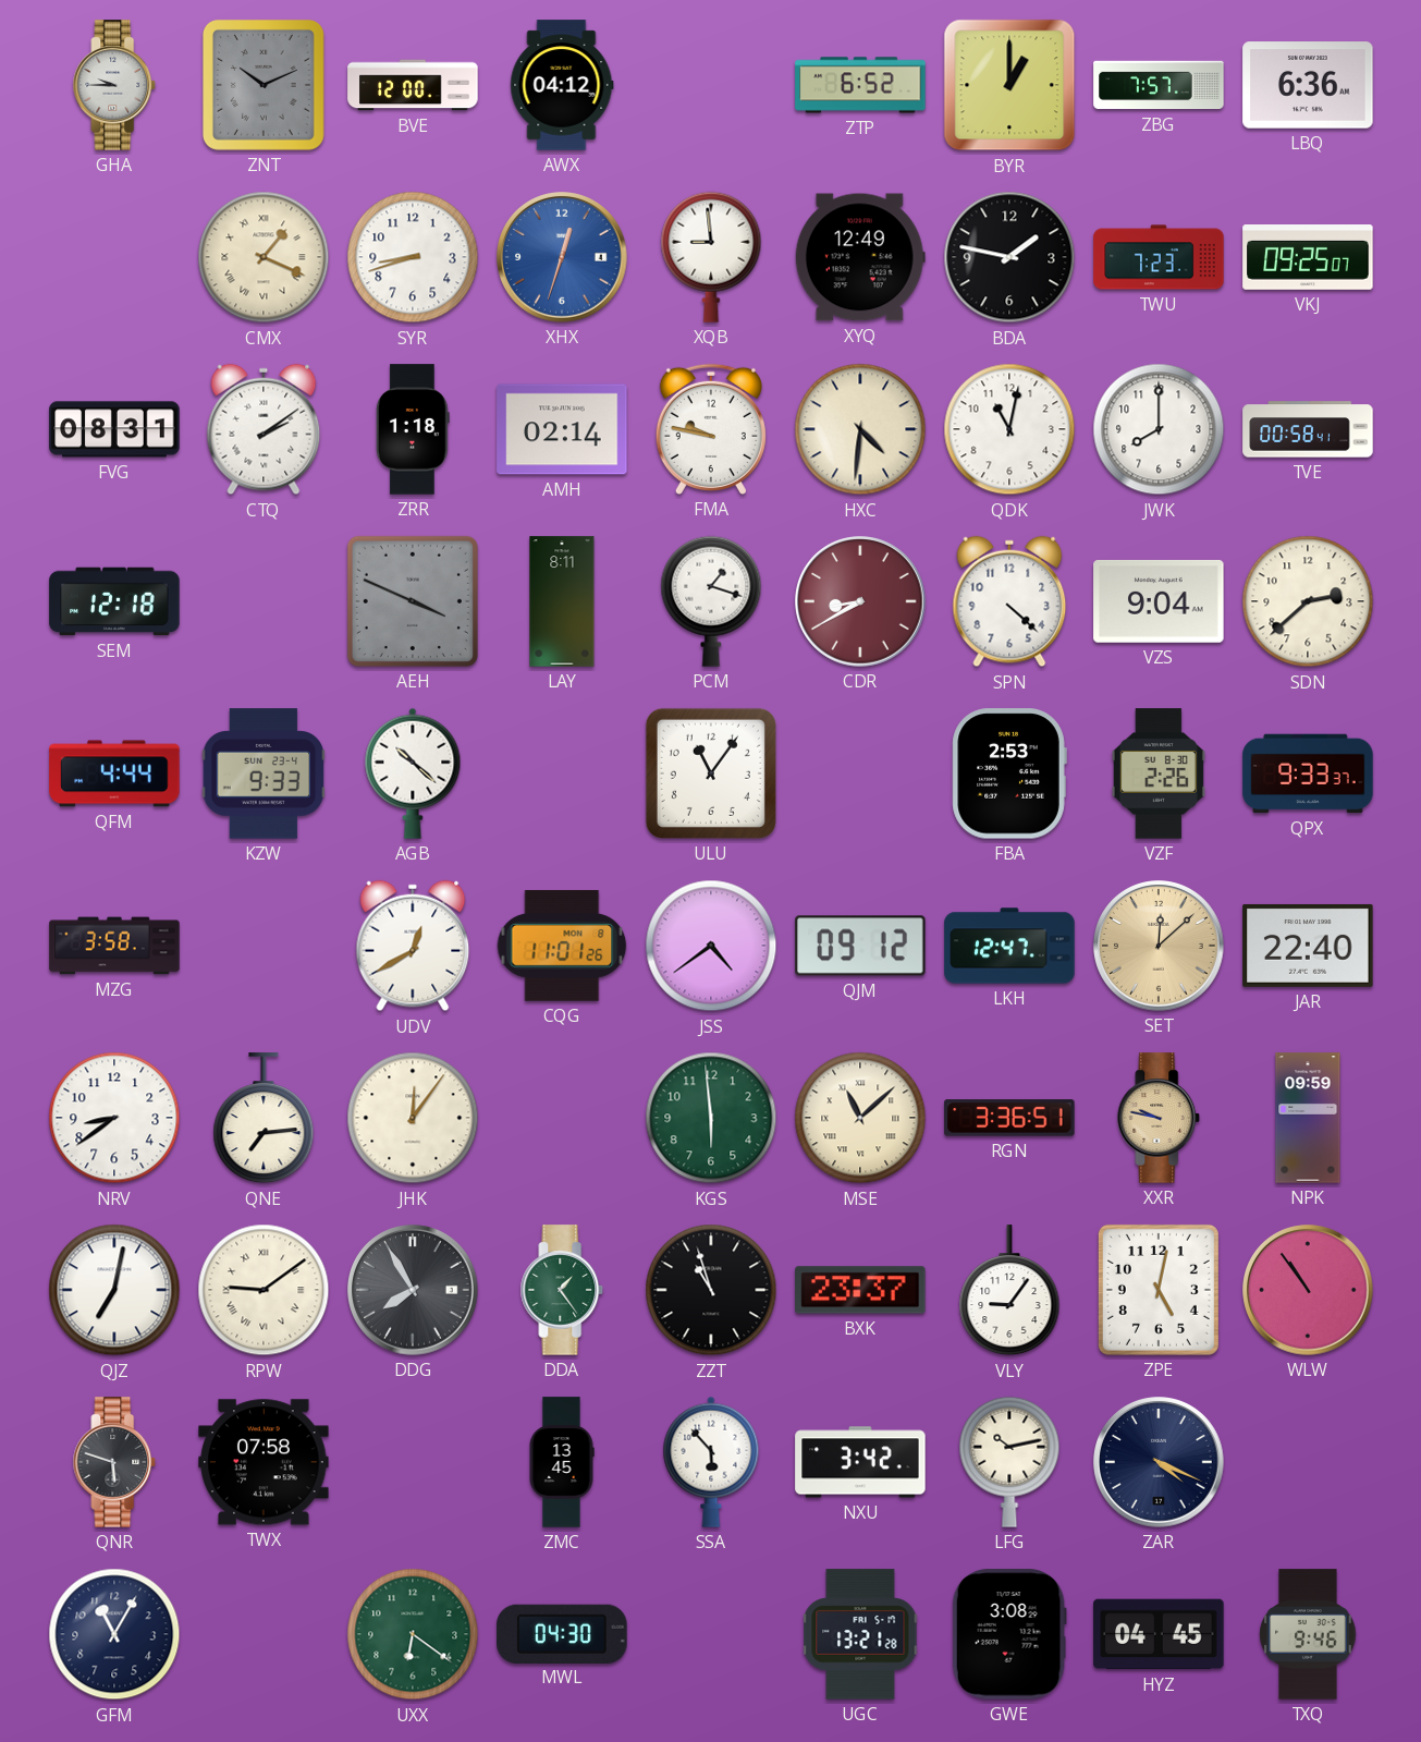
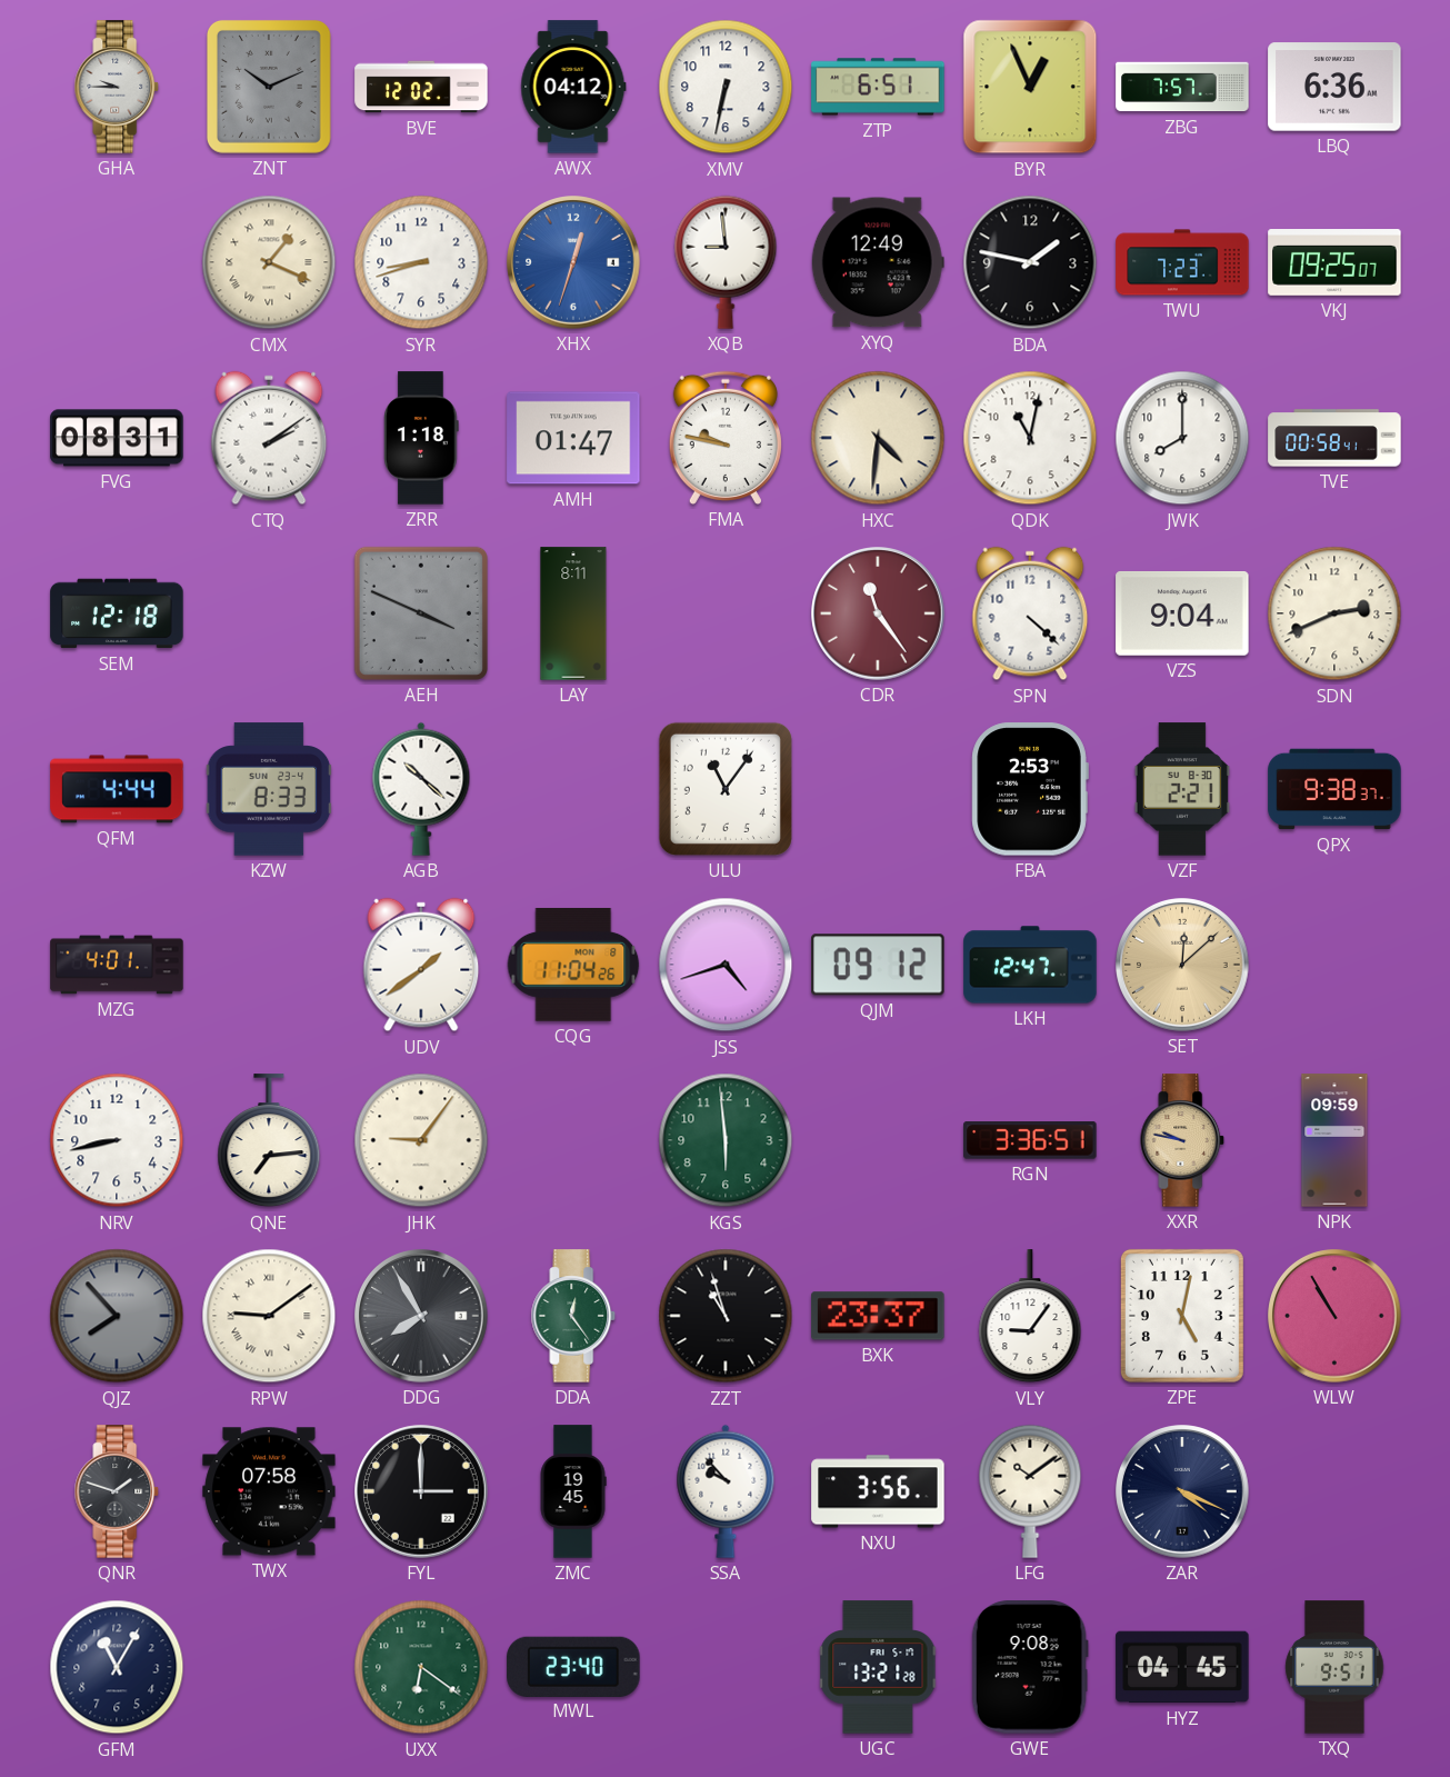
BVE: 12:00 -> 12:02
XMV: none -> 6:32
ZTP: 6:52 -> 6:51
BYR: 1:00 -> 12:56
AMH: 02:14 -> 01:47
PCM: 1:18 -> none
CDR: 8:40 -> 11:24
SDN: 2:38 -> 2:41
KZW: 9:33 -> 8:33
VZF: 2:26 -> 2:21
QPX: 9:33 -> 9:38
MZG: 3:58 -> 4:01
UDV: 12:40 -> 1:39
CQG: 11:01 -> 11:04
JSS: 4:39 -> 4:42
JAR: 22:40 -> none
NRV: 8:39 -> 8:43
JHK: 12:06 -> 9:06
MSE: 11:08 -> none
QJZ: 7:02 -> 7:53
QJZ dial: white -> grey
DDA: 1:24 -> 12:24
WLW: 10:54 -> 10:55
QNR: 5:48 -> 1:48
FYL: none -> 3:00
ZMC: 13:45 -> 19:45
SSA: 5:53 -> 9:53
NXU: 3:42 -> 3:56
LFG: 10:13 -> 10:09
MWL: 04:30 -> 23:40
GWE: 3:08 -> 9:08
TXQ: 9:46 -> 9:51
